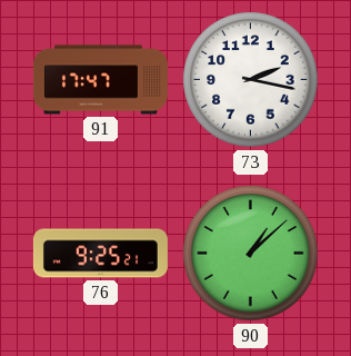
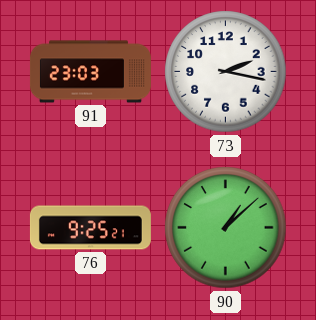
91: 17:47 -> 23:03
